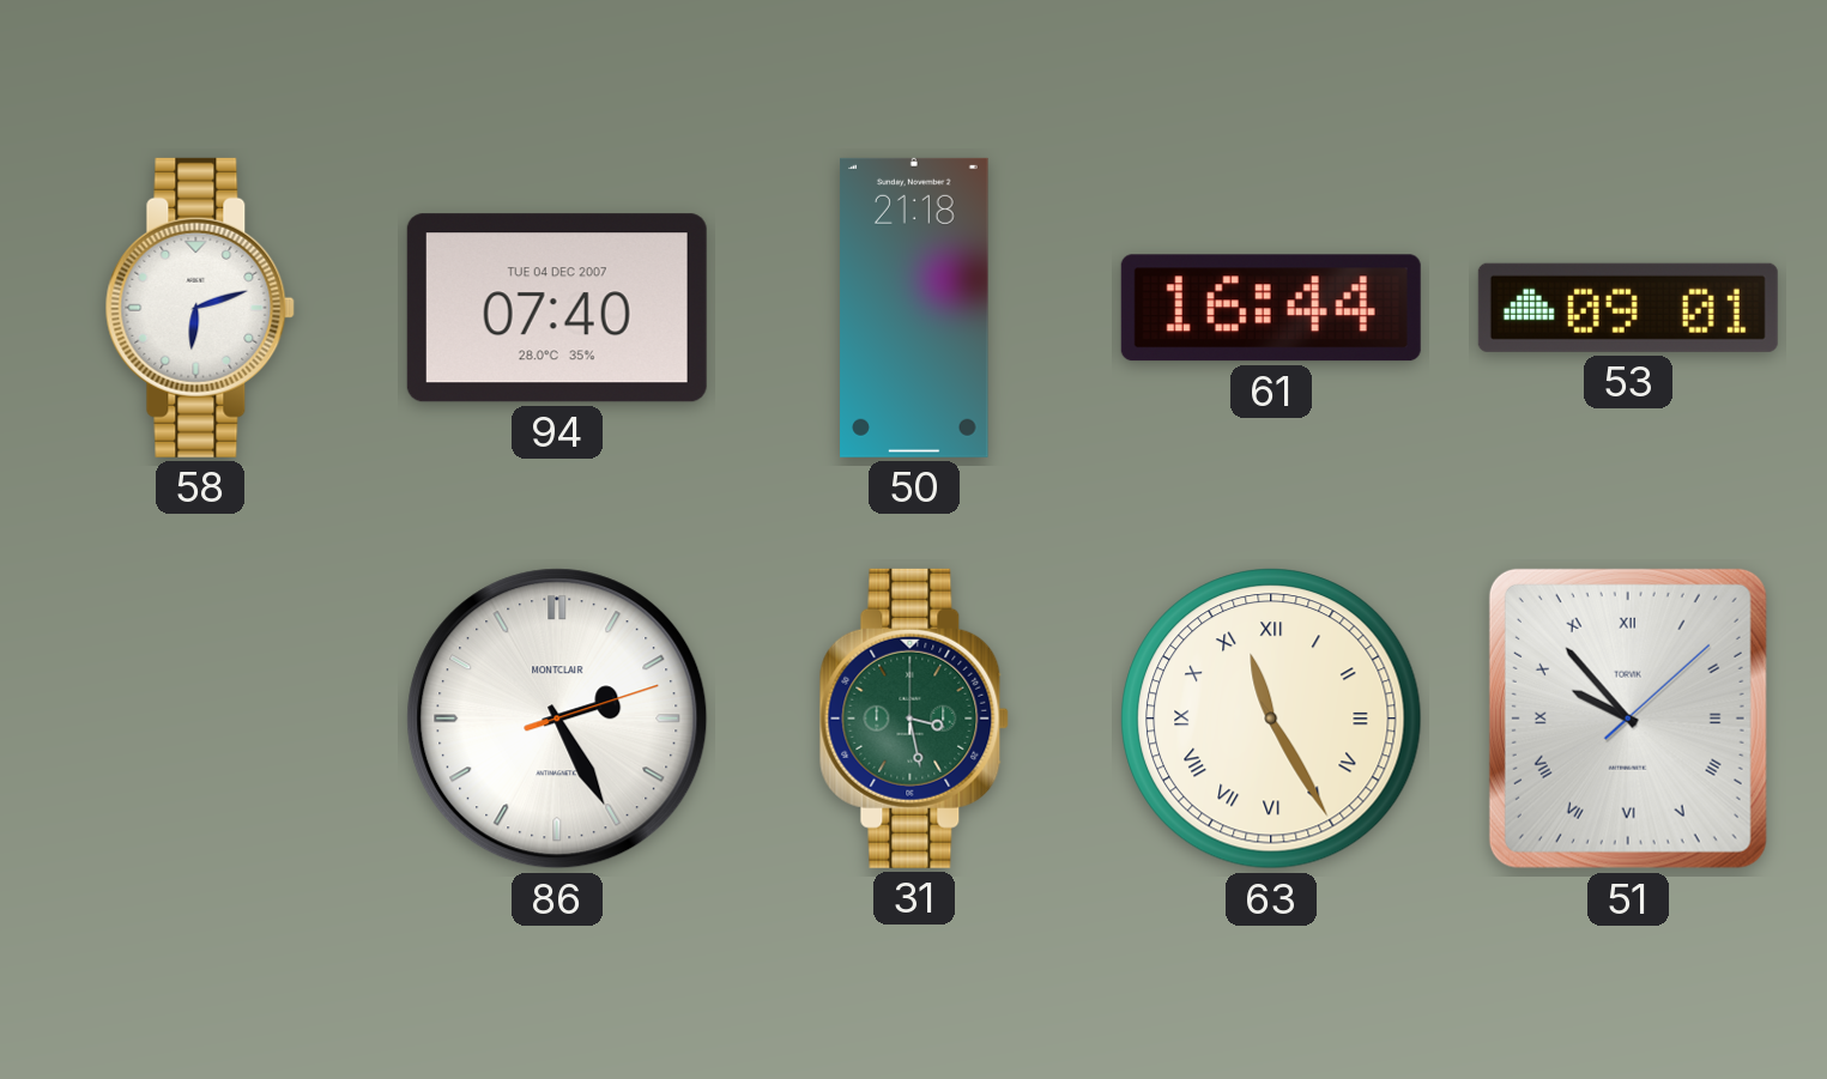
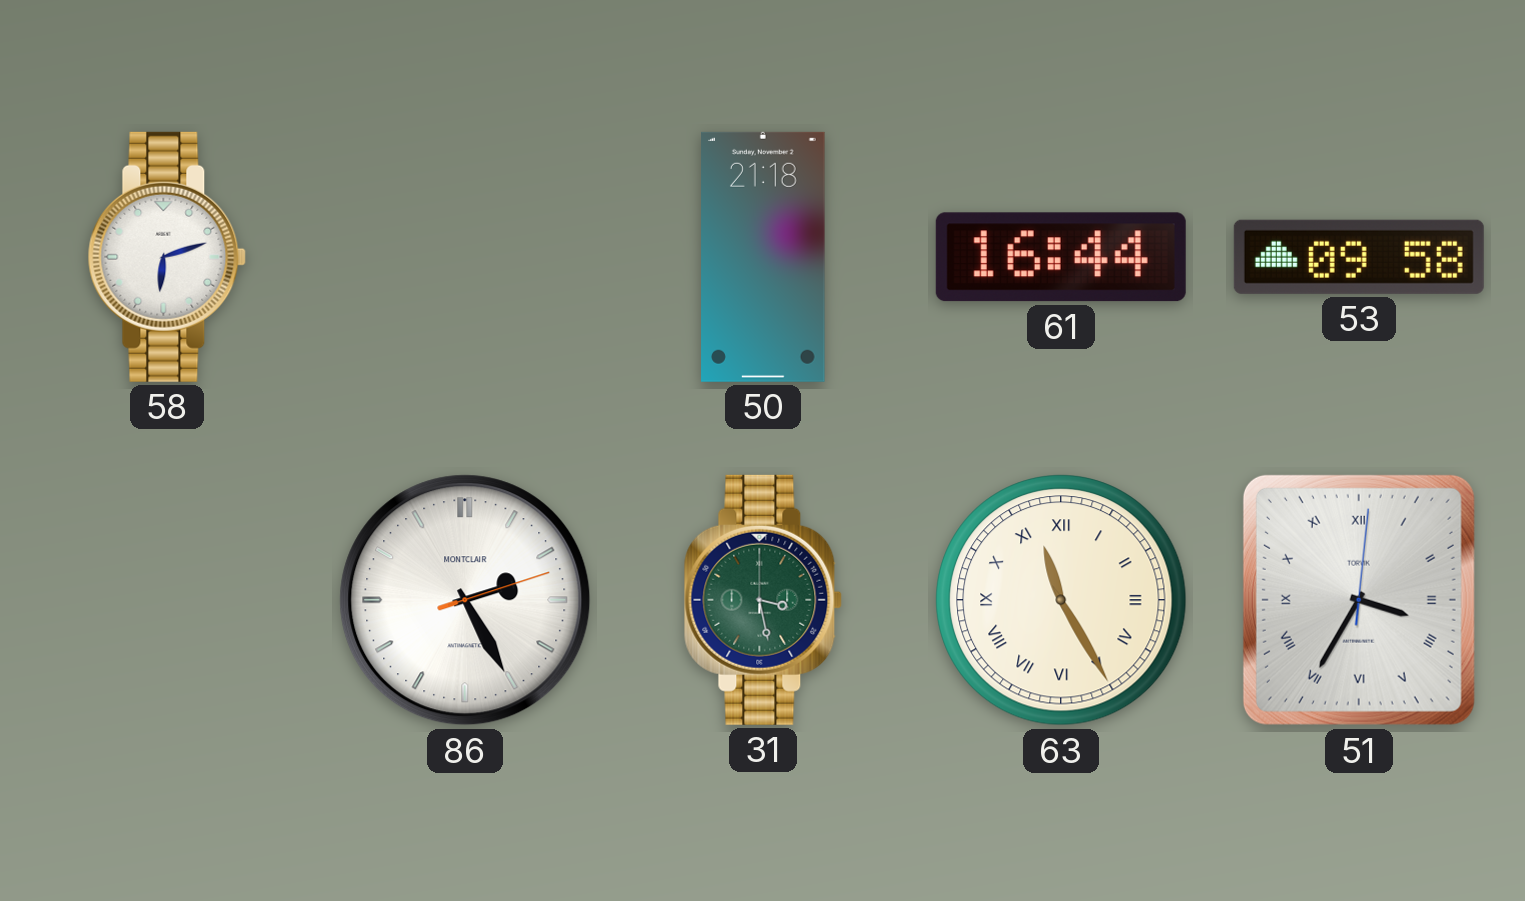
94: 07:40 -> none
53: 09:01 -> 09:58
51: 9:53 -> 3:35
